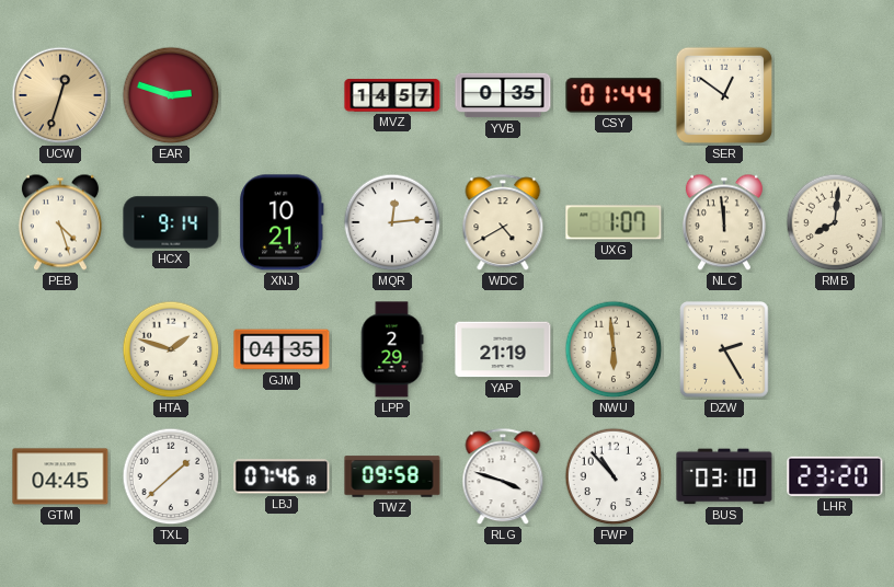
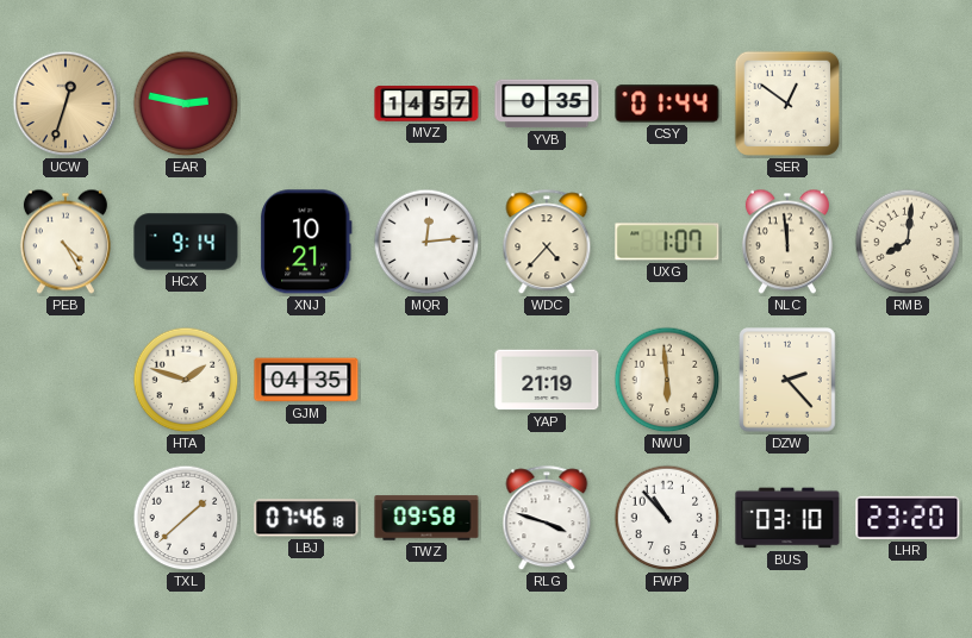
EAR: 2:48 -> 2:47
PEB: 4:27 -> 4:25
WDC: 4:40 -> 4:37
LPP: 2:29 -> none
DZW: 2:25 -> 2:23
GTM: 04:45 -> none
